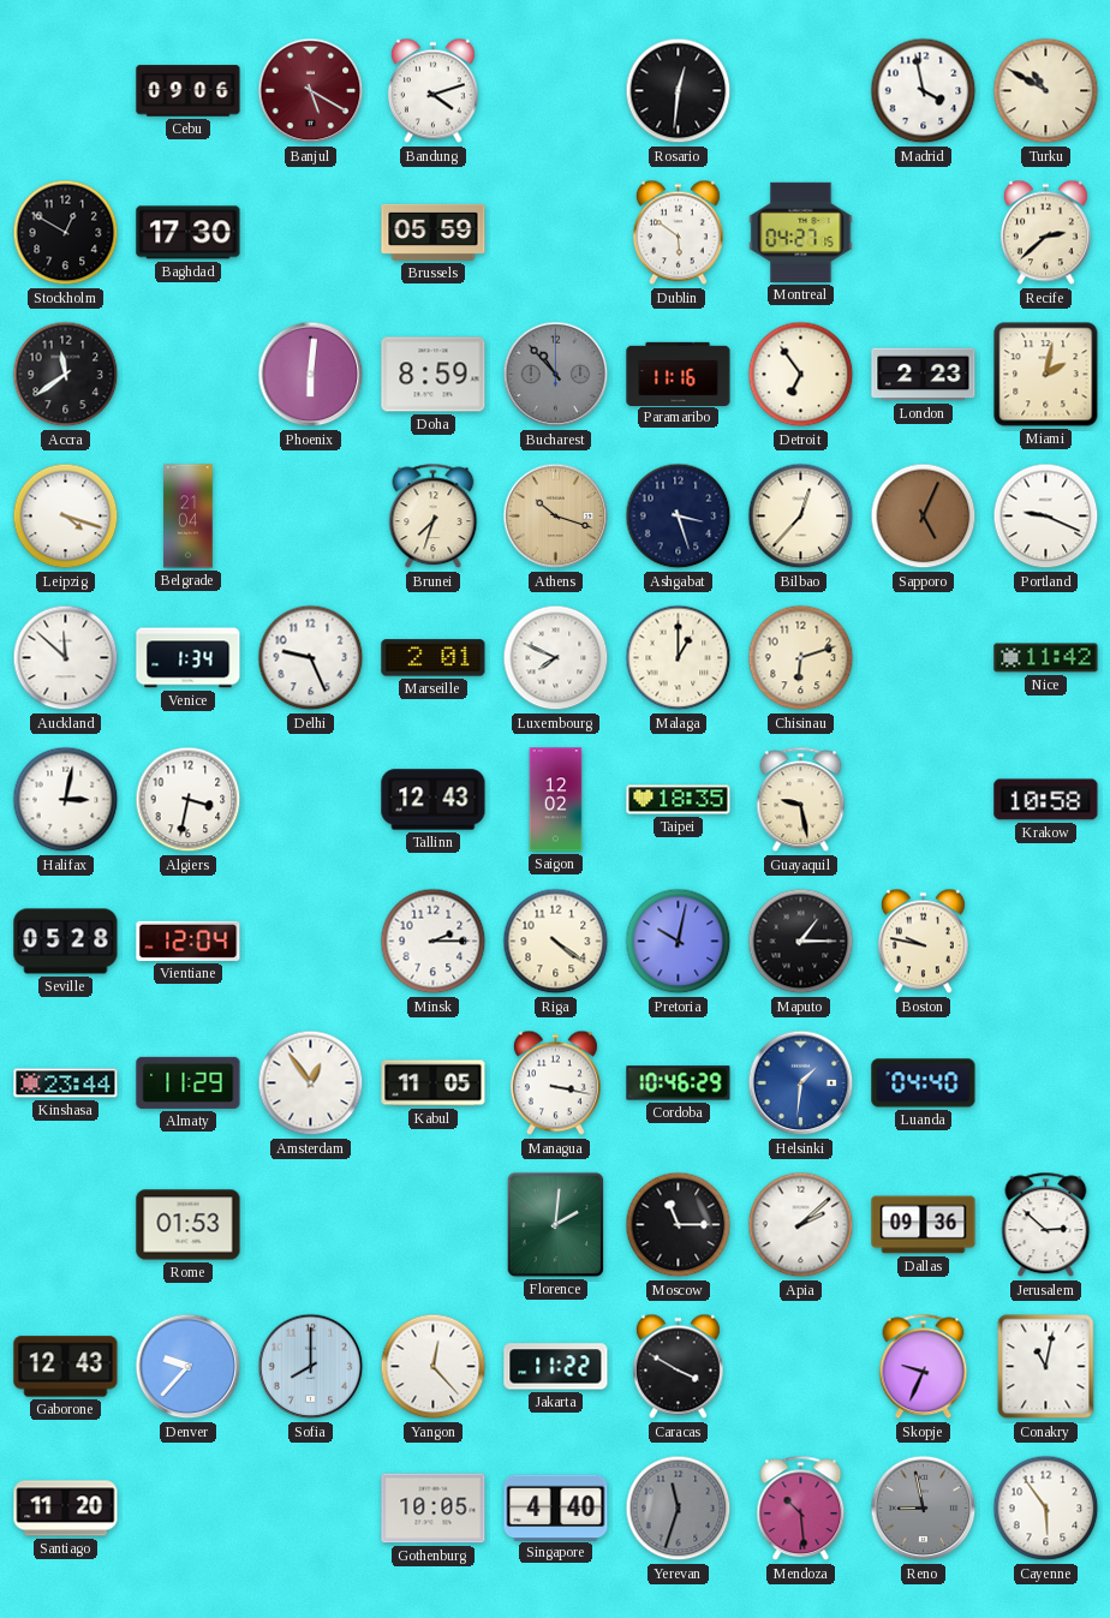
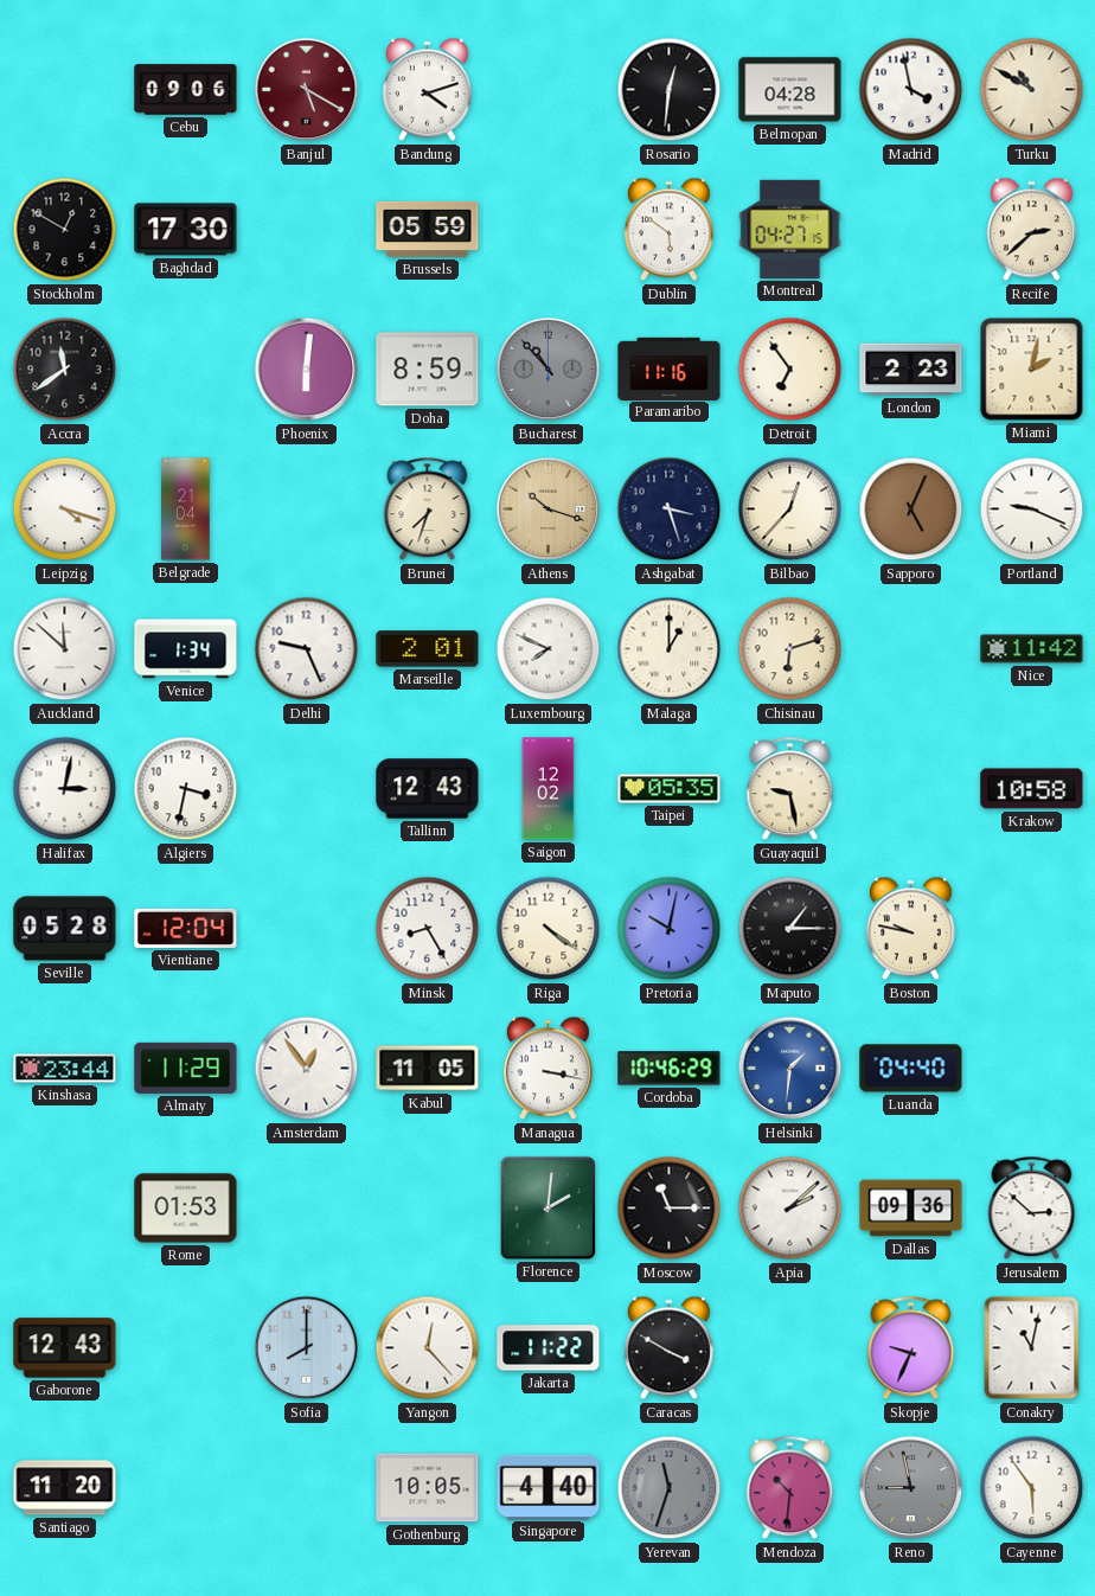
Belmopan: none -> 04:28
Taipei: 18:35 -> 05:35
Minsk: 2:15 -> 8:25
Denver: 9:37 -> none
Mendoza: 10:29 -> 10:31
